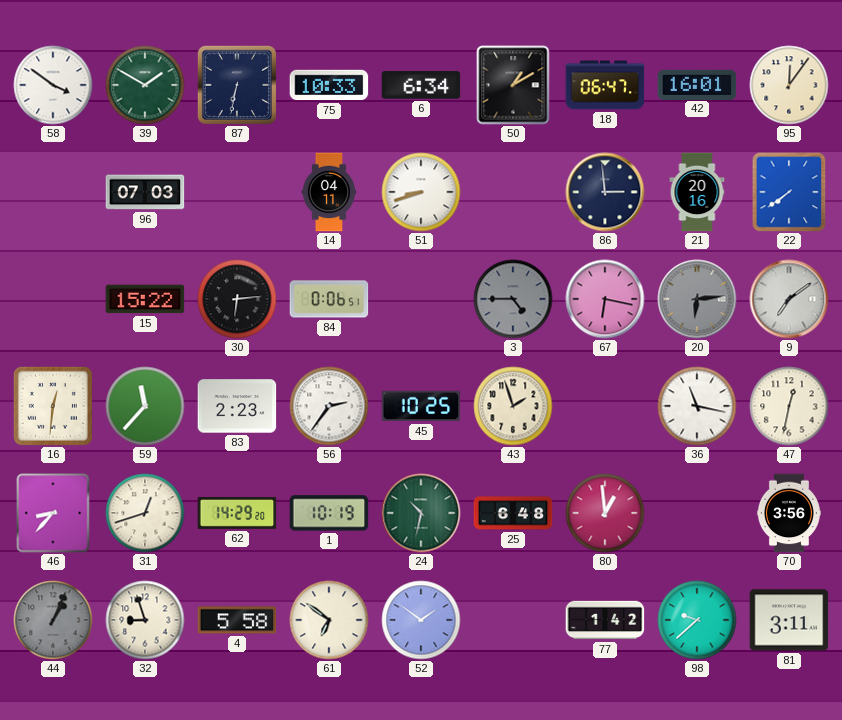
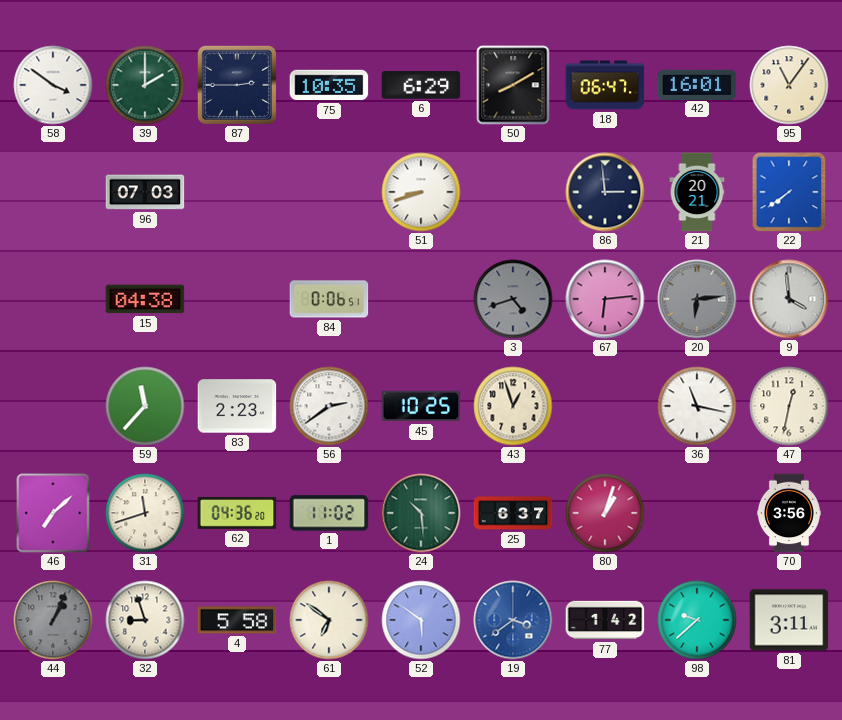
39: 1:50 -> 2:00
87: 6:32 -> 2:45
75: 10:33 -> 10:35
6: 6:34 -> 6:29
50: 1:10 -> 8:10
95: 12:06 -> 11:06
14: 04:11 -> none
21: 20:16 -> 20:21
15: 15:22 -> 04:38
30: 6:14 -> none
3: 4:45 -> 4:42
67: 6:17 -> 6:14
9: 7:09 -> 3:59
16: 12:31 -> none
56: 2:36 -> 2:39
43: 1:57 -> 12:57
46: 8:37 -> 7:08
31: 12:42 -> 11:42
62: 14:29 -> 04:36
1: 10:19 -> 11:02
24: 10:32 -> 10:29
25: 6:48 -> 6:37
80: 12:59 -> 1:03
52: 1:51 -> 5:51
19: none -> 3:39
